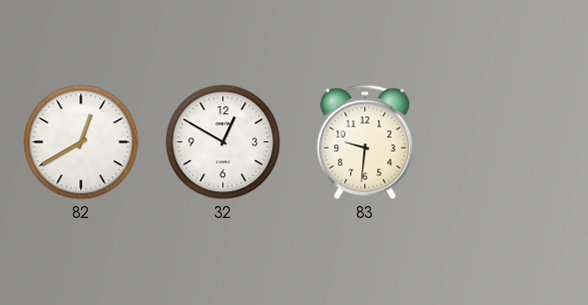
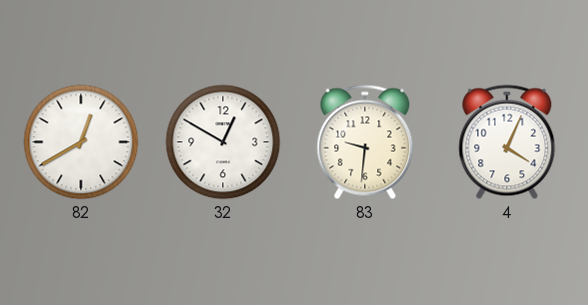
4: none -> 4:04
